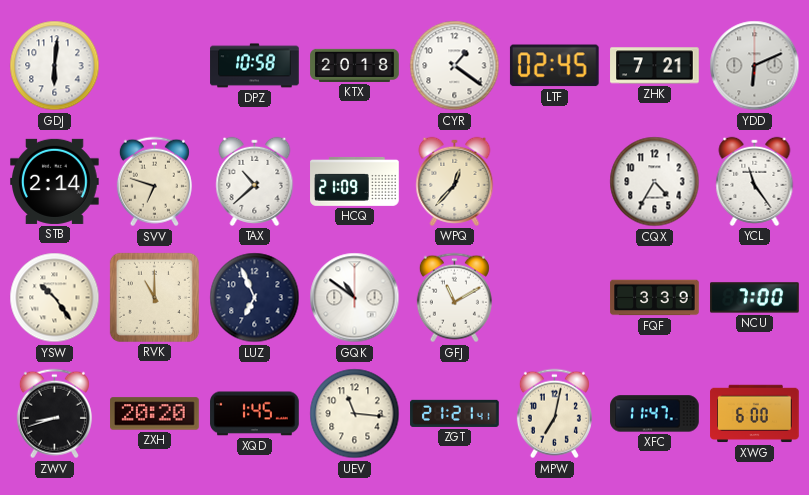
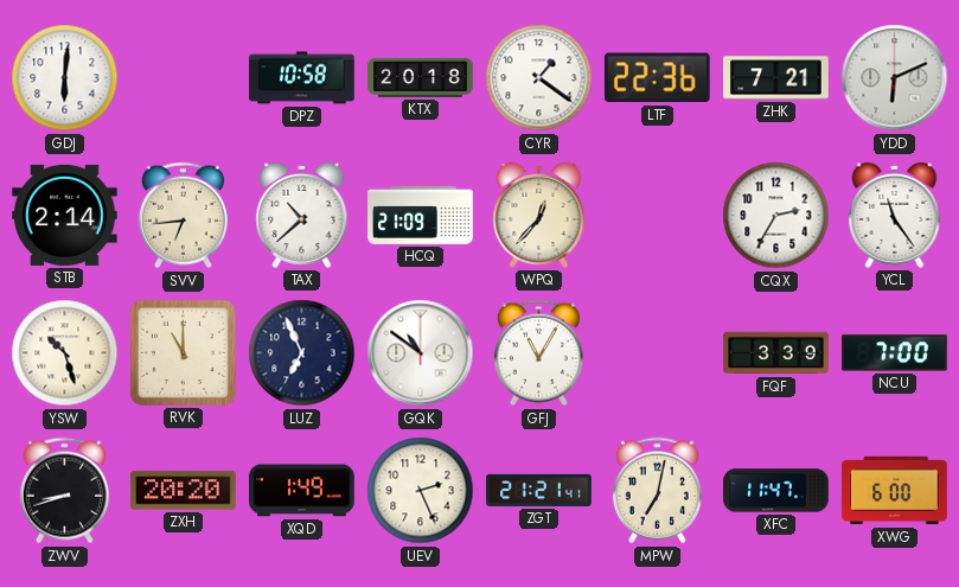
LTF: 02:45 -> 22:36
SVV: 6:48 -> 6:44
CQX: 4:35 -> 2:35
YSW: 10:24 -> 10:27
GFJ: 11:10 -> 11:05
XQD: 1:45 -> 1:49
UEV: 11:16 -> 2:26
